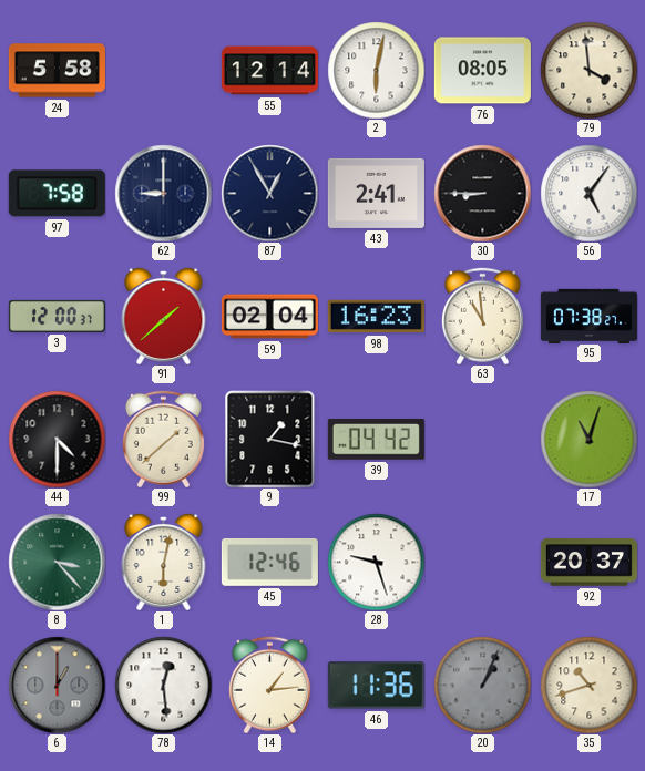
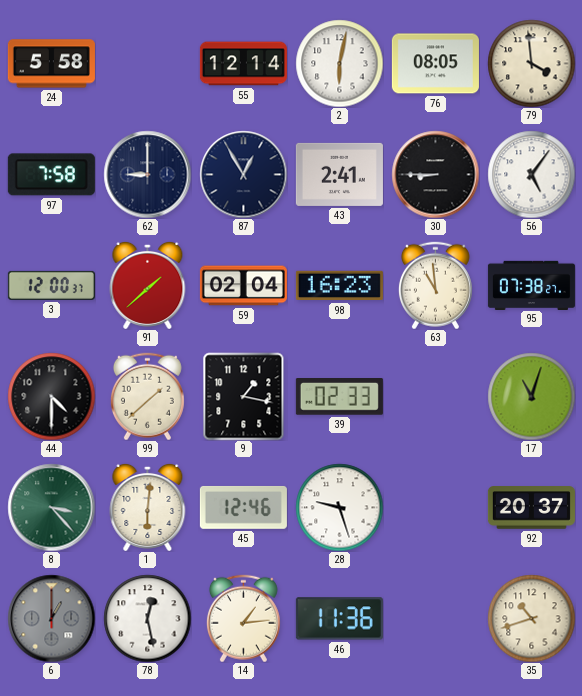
39: 04:42 -> 02:33
1: 6:02 -> 6:01
78: 12:29 -> 12:28
20: 1:04 -> none
